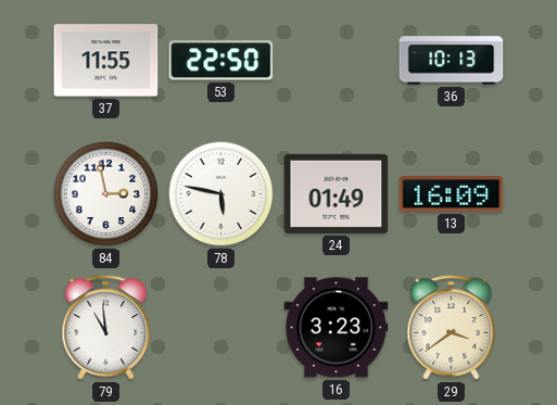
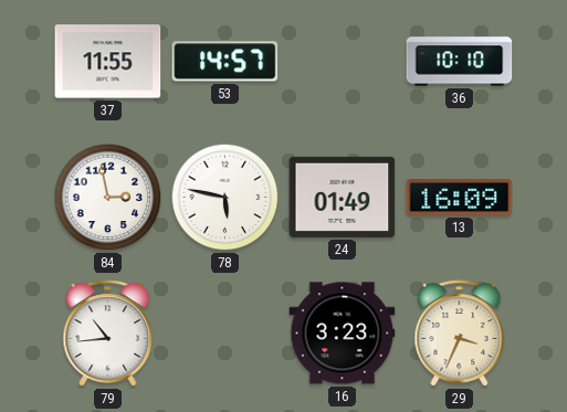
53: 22:50 -> 14:57
36: 10:13 -> 10:10
79: 10:59 -> 10:44
29: 3:39 -> 3:34
